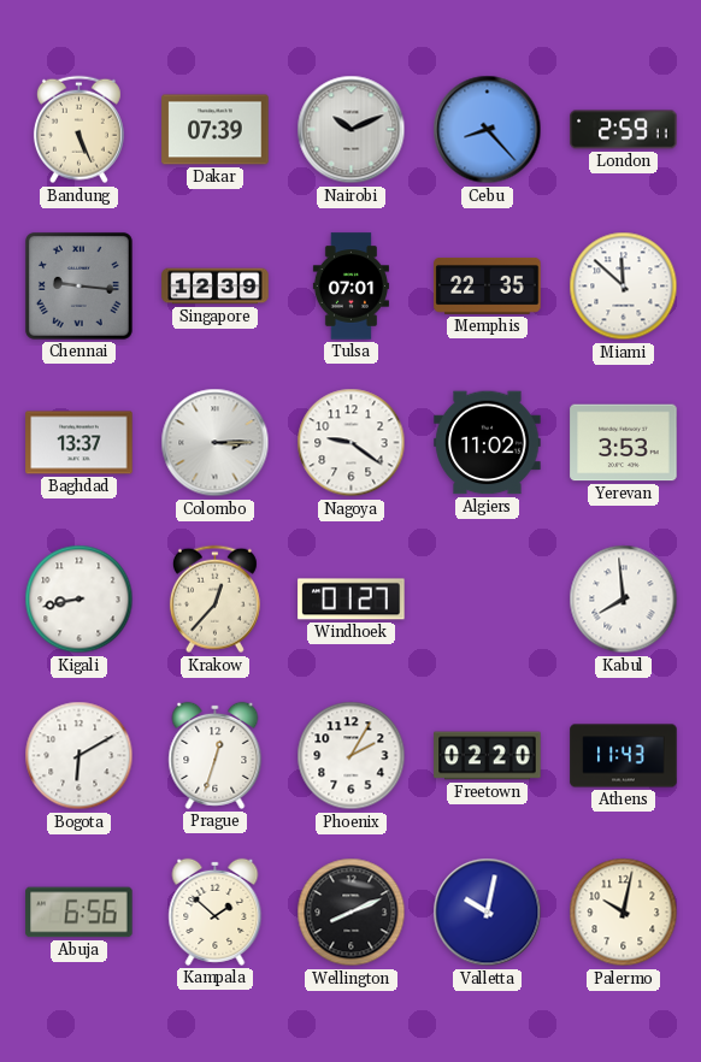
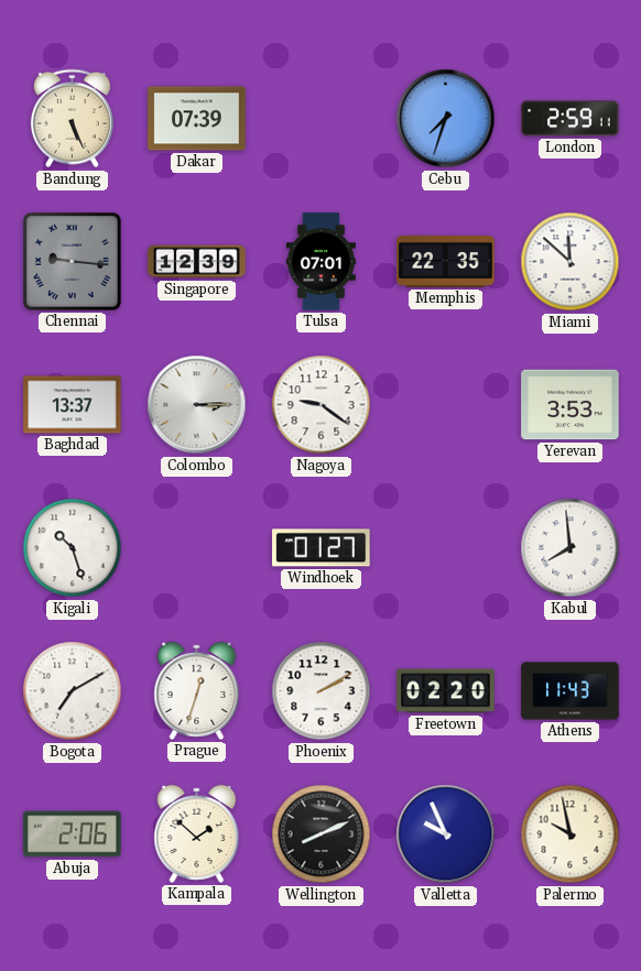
Nairobi: 10:11 -> none
Cebu: 8:23 -> 7:33
Algiers: 11:02 -> none
Kigali: 8:43 -> 10:27
Krakow: 12:37 -> none
Bogota: 6:10 -> 7:10
Phoenix: 2:05 -> 2:10
Abuja: 6:56 -> 2:06
Valletta: 10:02 -> 9:56
Palermo: 10:02 -> 9:58
